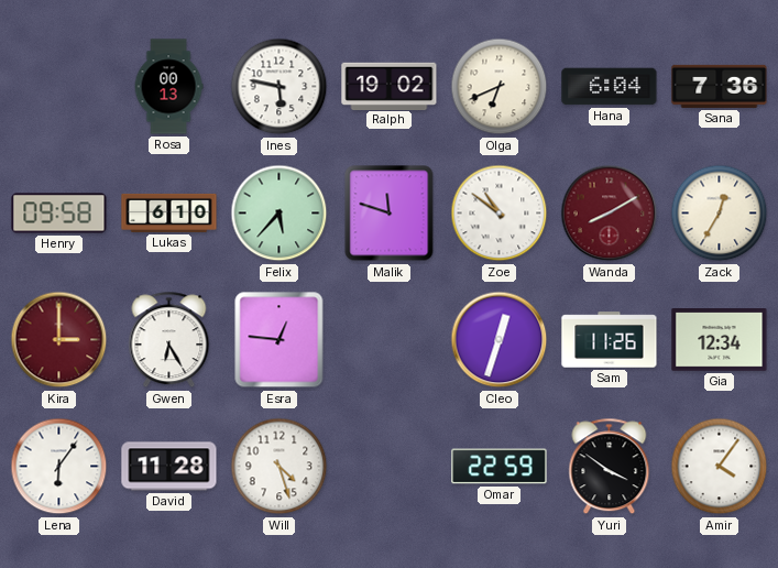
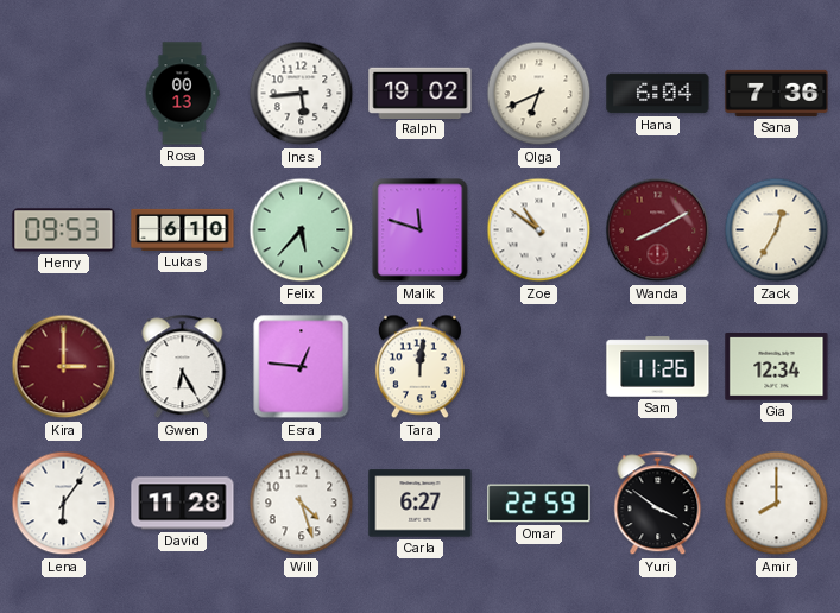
Ines: 5:47 -> 5:44
Henry: 09:58 -> 09:53
Tara: none -> 12:01
Cleo: 12:33 -> none
Carla: none -> 6:27
Amir: 4:06 -> 8:00
